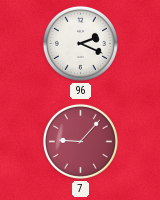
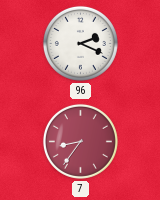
7: 9:07 -> 8:36
